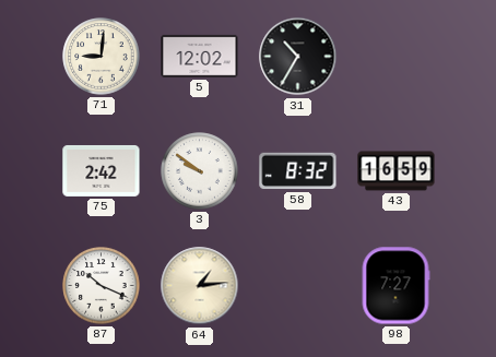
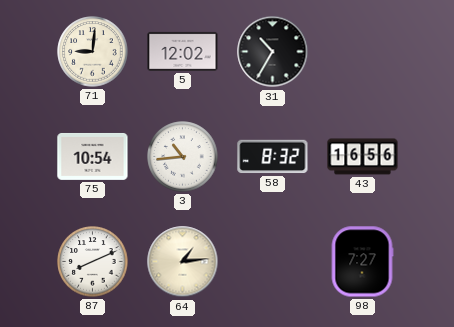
75: 2:42 -> 10:54
3: 9:51 -> 10:44
43: 16:59 -> 16:56
87: 10:19 -> 8:11
